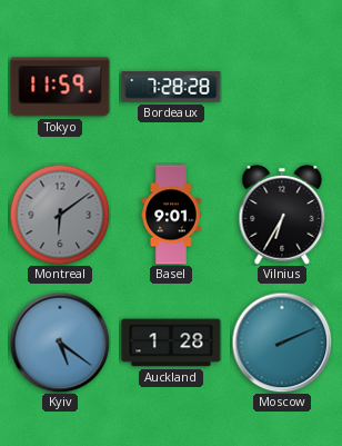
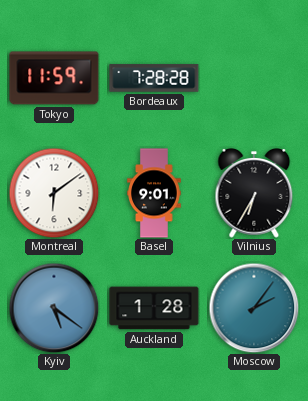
Montreal dial: grey -> white
Moscow: 2:11 -> 2:06
